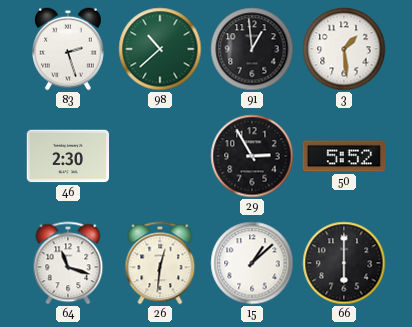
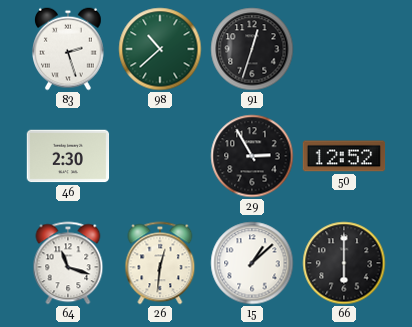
91: 12:59 -> 12:33
3: 1:29 -> none
50: 5:52 -> 12:52
